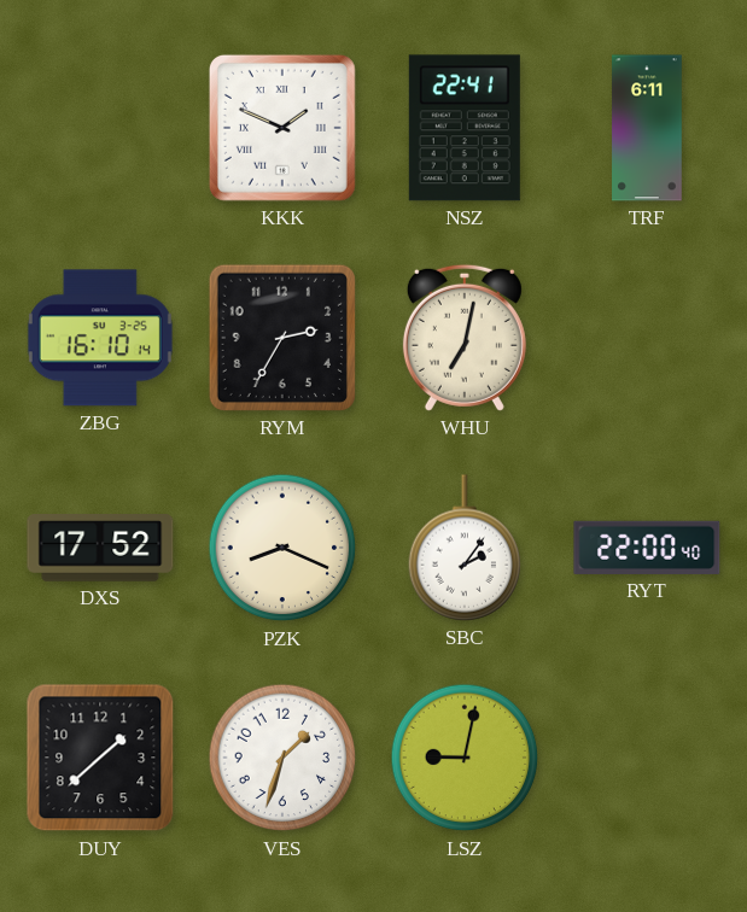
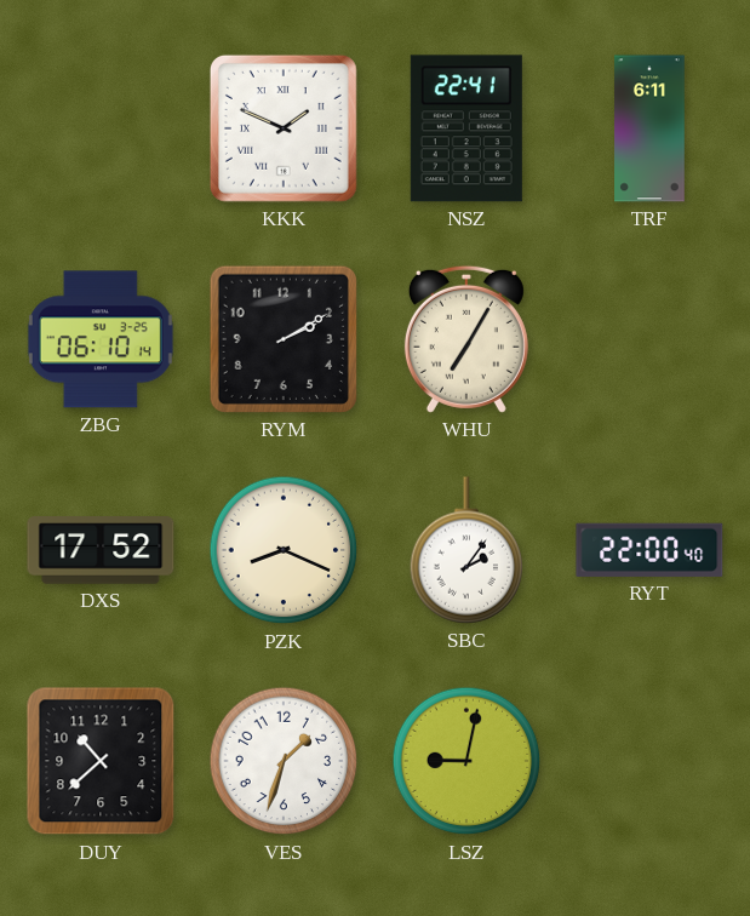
ZBG: 16:10 -> 06:10
RYM: 2:35 -> 2:10
WHU: 7:02 -> 7:05
DUY: 1:38 -> 10:38
